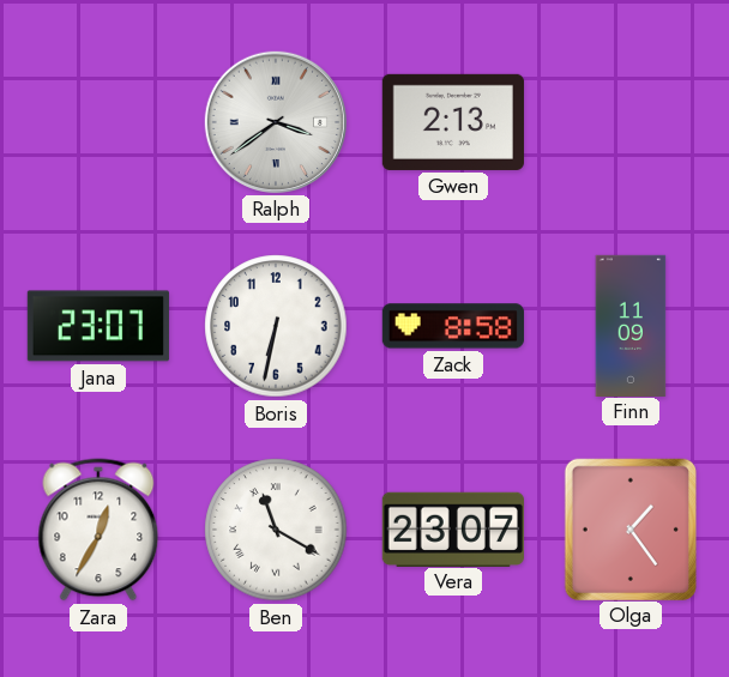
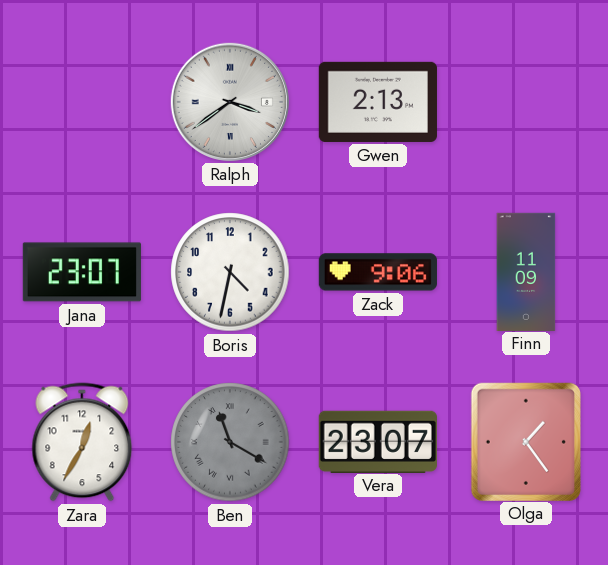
Boris: 6:32 -> 4:32
Zack: 8:58 -> 9:06
Ben dial: white -> grey
